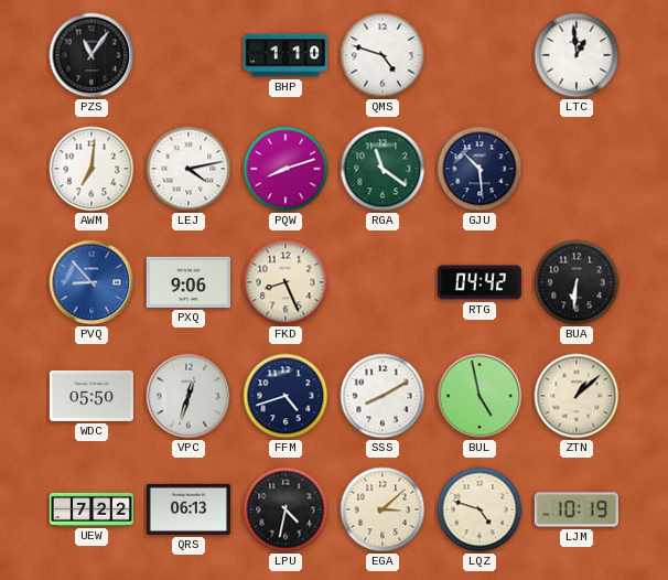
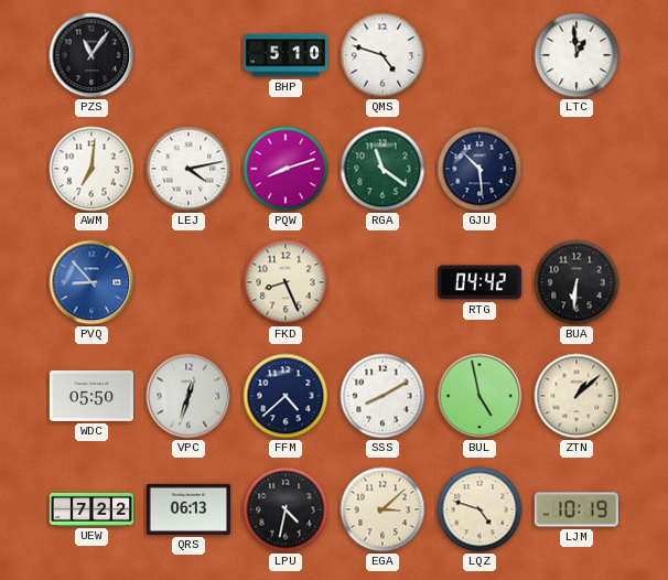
BHP: 1:10 -> 5:10
PXQ: 9:06 -> none
FFM: 4:42 -> 4:38
